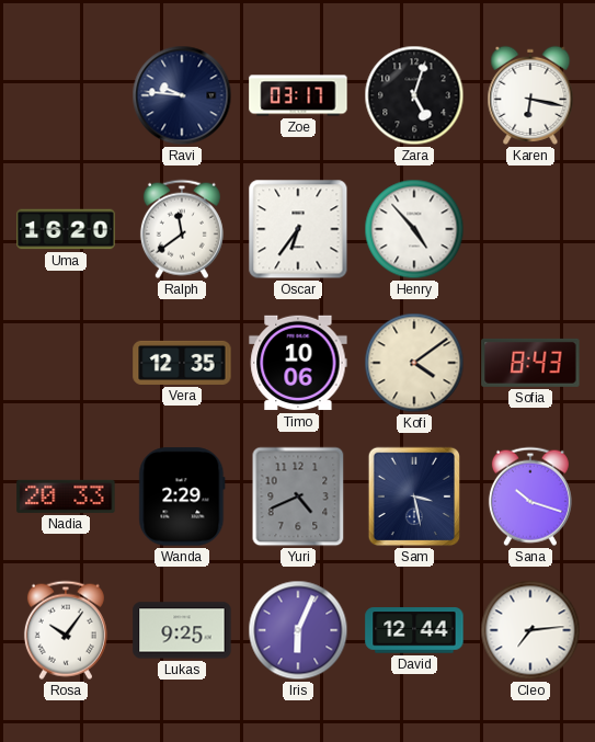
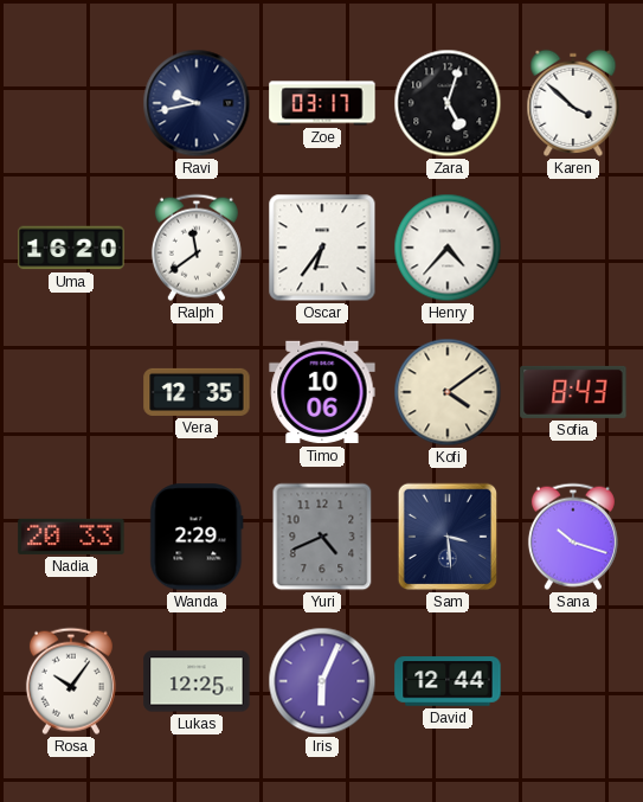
Ravi: 9:46 -> 9:43
Karen: 6:17 -> 3:52
Henry: 4:53 -> 4:37
Sam: 3:28 -> 3:29
Lukas: 9:25 -> 12:25
Cleo: 7:14 -> none
